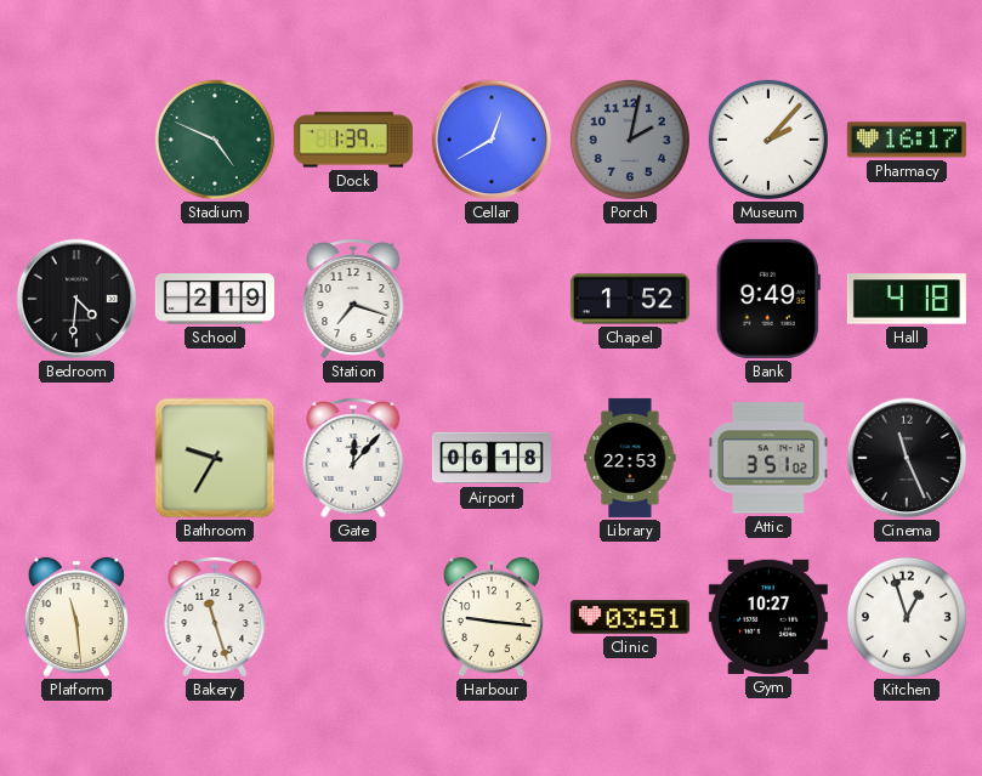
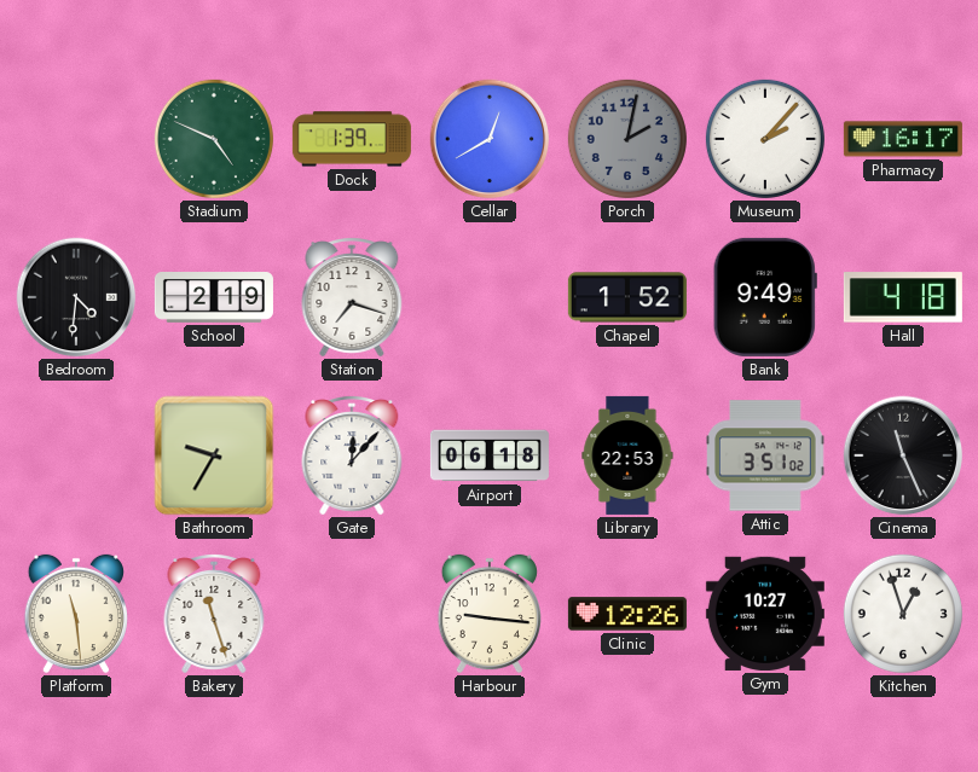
Clinic: 03:51 -> 12:26
